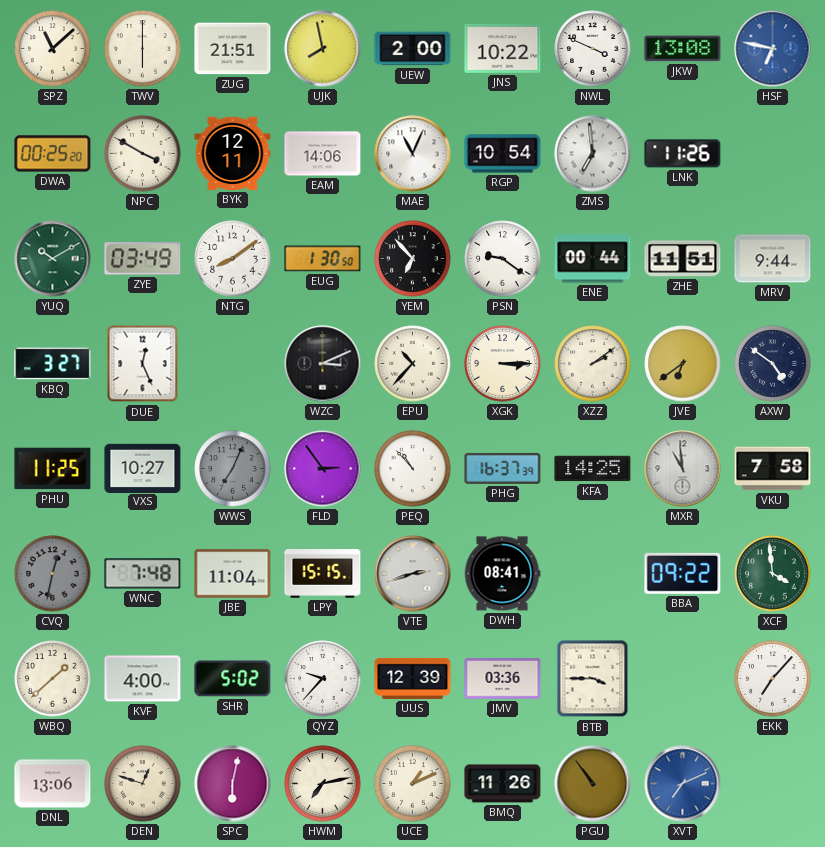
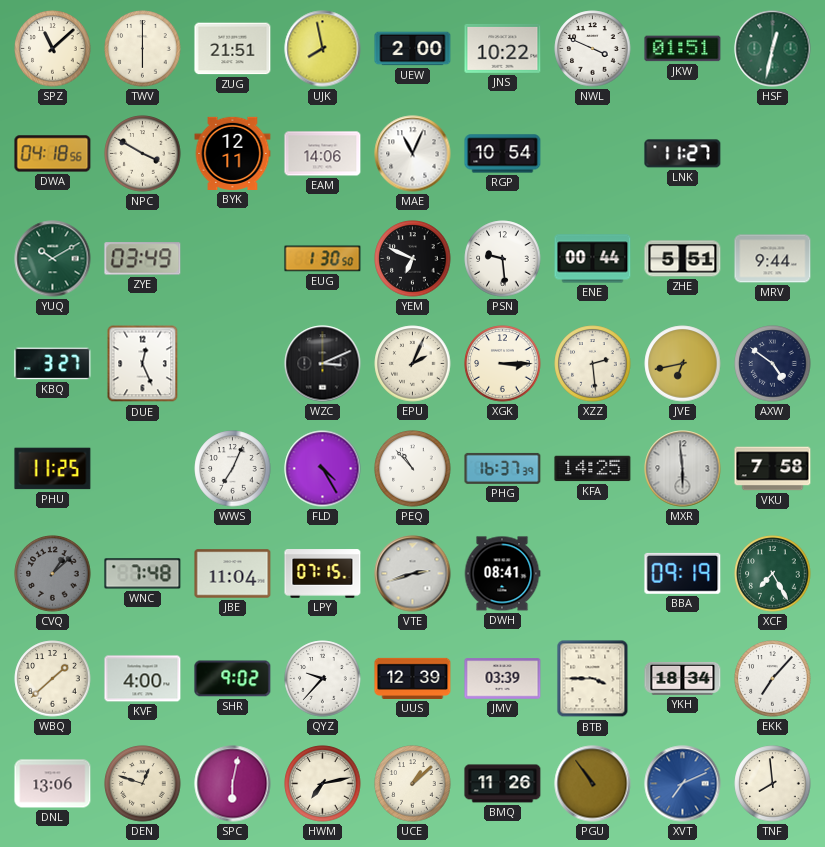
JKW: 13:08 -> 01:51
HSF: 6:47 -> 12:32
HSF dial: blue -> green
DWA: 00:25 -> 04:18
ZMS: 6:59 -> none
LNK: 11:26 -> 11:27
NTG: 8:09 -> none
YEM: 6:53 -> 6:49
PSN: 9:21 -> 9:29
ZHE: 11:51 -> 5:51
EPU: 10:37 -> 2:04
XZZ: 2:09 -> 2:29
JVE: 6:39 -> 6:43
VXS: 10:27 -> none
WWS dial: grey -> white
FLD: 2:54 -> 4:25
MXR: 10:59 -> 5:59
CVQ: 12:32 -> 1:08
LPY: 15:15 -> 07:15
BBA: 09:22 -> 09:19
XCF: 3:59 -> 7:25
SHR: 5:02 -> 9:02
JMV: 03:36 -> 03:39
YKH: none -> 18:34
UCE: 1:11 -> 1:08
TNF: none -> 7:59
